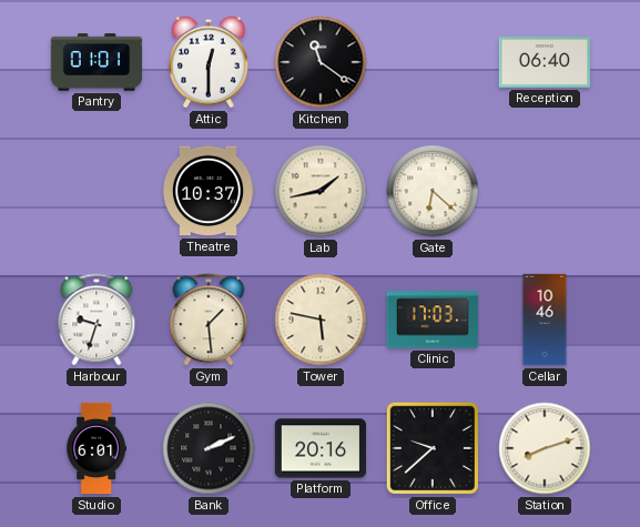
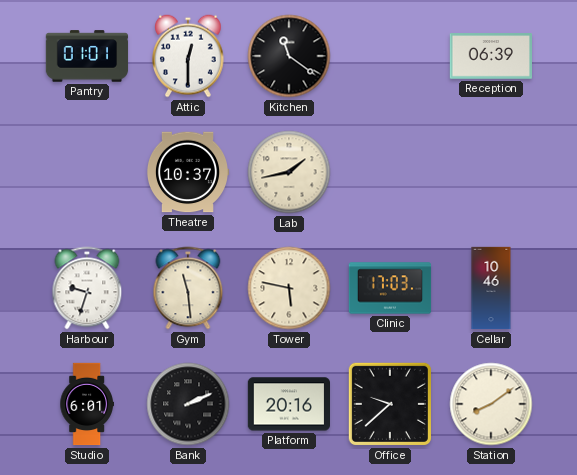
Reception: 06:40 -> 06:39
Gate: 6:22 -> none
Gym: 1:29 -> 11:29
Station: 8:12 -> 8:09
